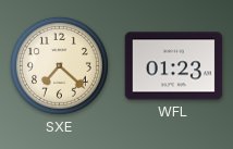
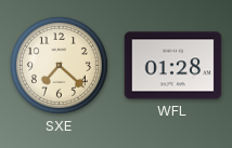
WFL: 01:23 -> 01:28
